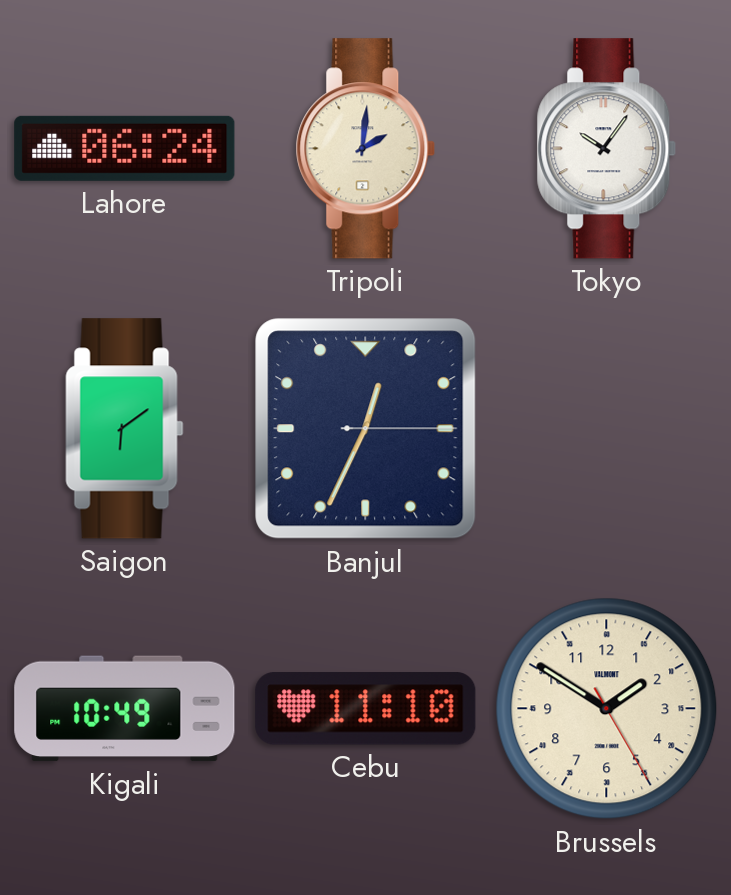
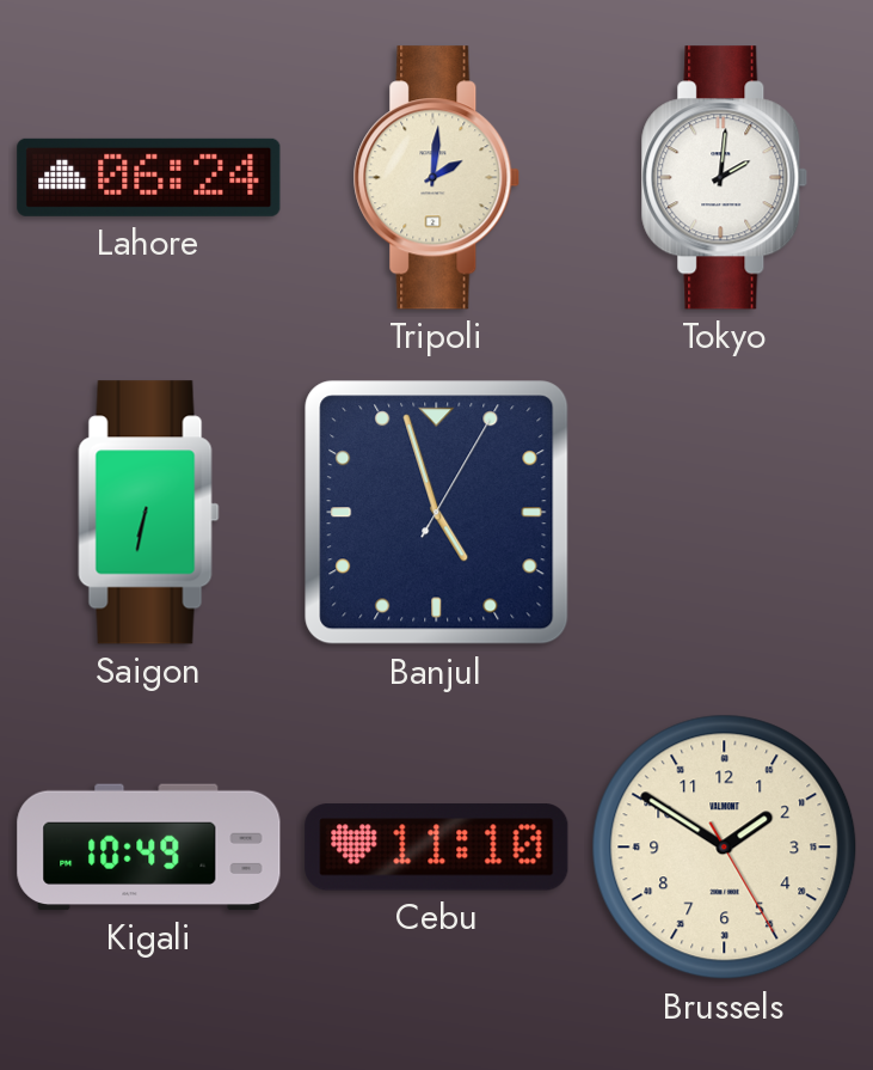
Tokyo: 10:06 -> 2:01
Saigon: 6:09 -> 6:32
Banjul: 12:34 -> 4:57
